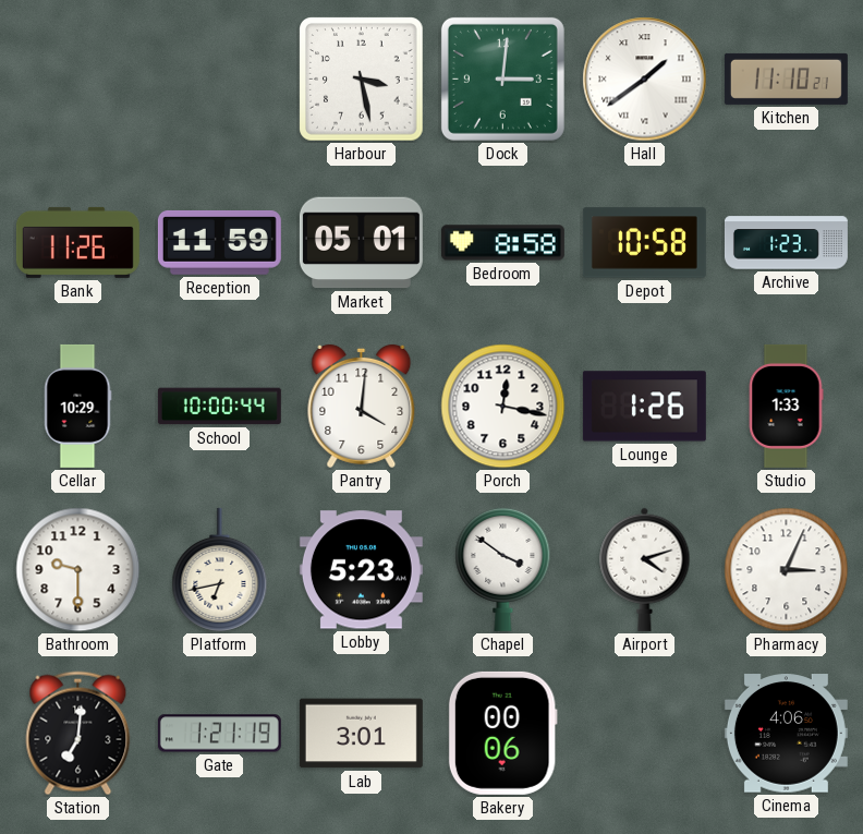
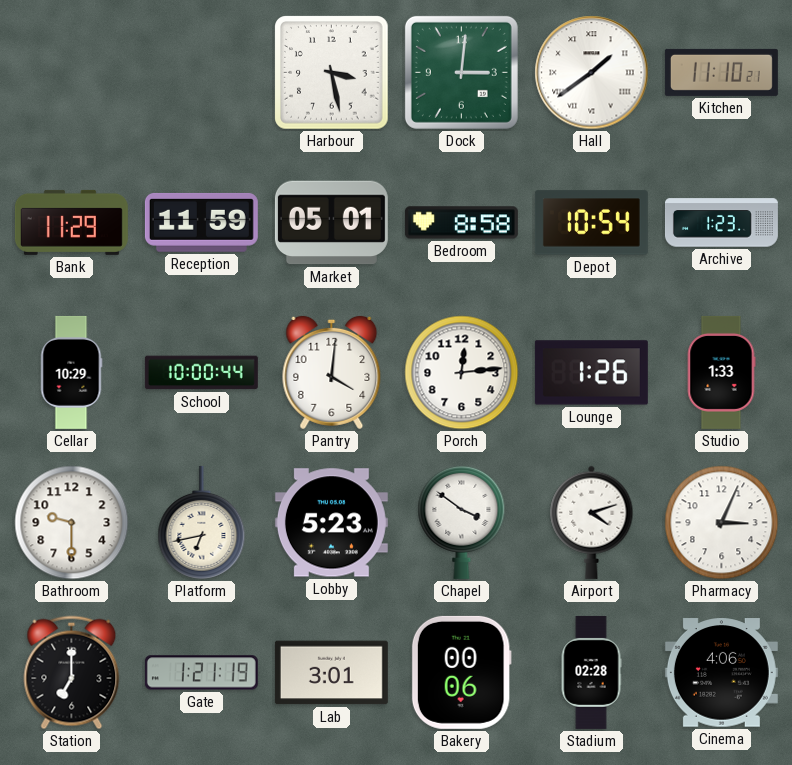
Bank: 11:26 -> 11:29
Depot: 10:58 -> 10:54
Porch: 12:17 -> 12:14
Station: 7:01 -> 7:00
Stadium: none -> 02:28
